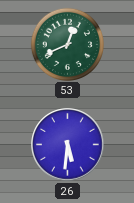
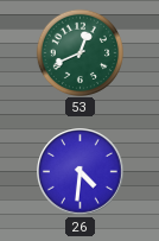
26: 5:31 -> 4:31
